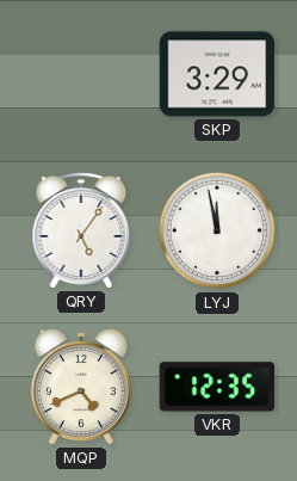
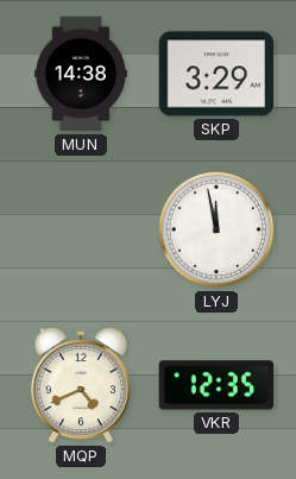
MUN: none -> 14:38
QRY: 5:06 -> none
